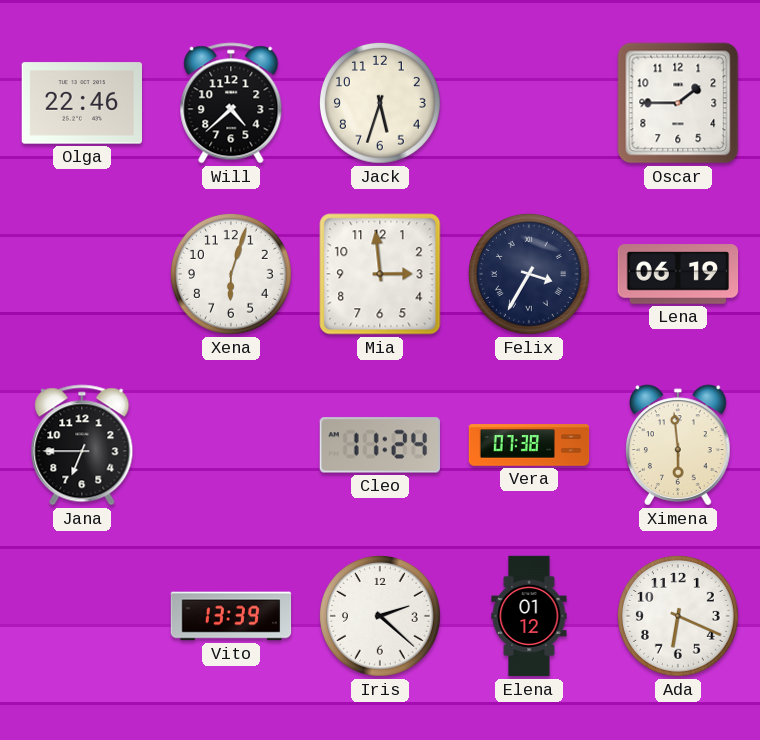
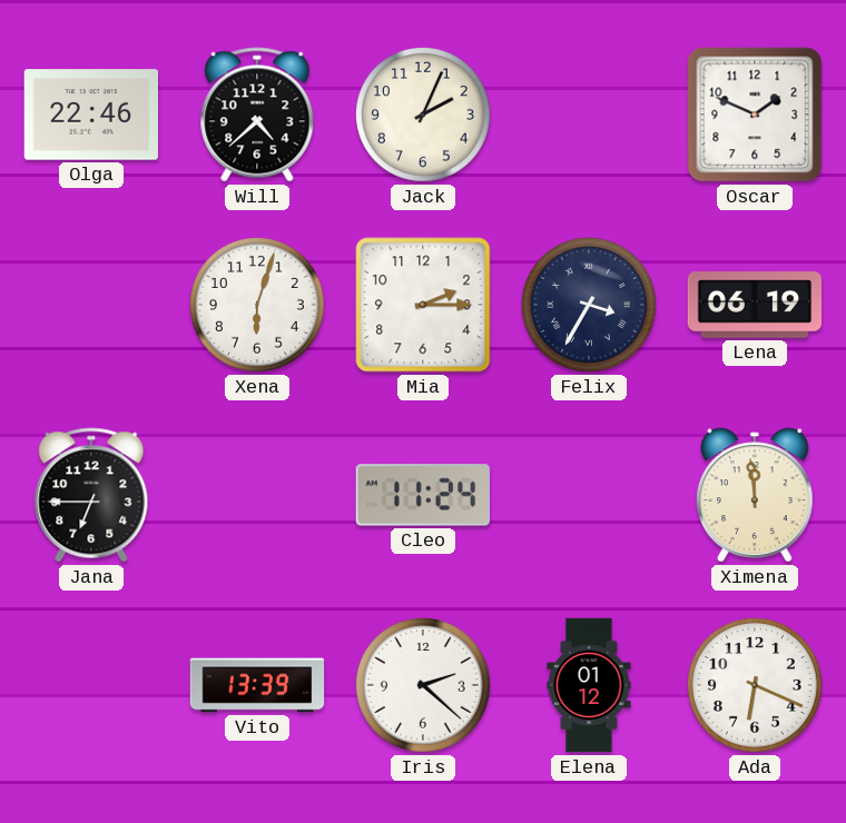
Jack: 5:33 -> 2:04
Oscar: 1:45 -> 1:49
Mia: 2:59 -> 2:15
Vera: 07:38 -> none
Ximena: 5:59 -> 11:59
